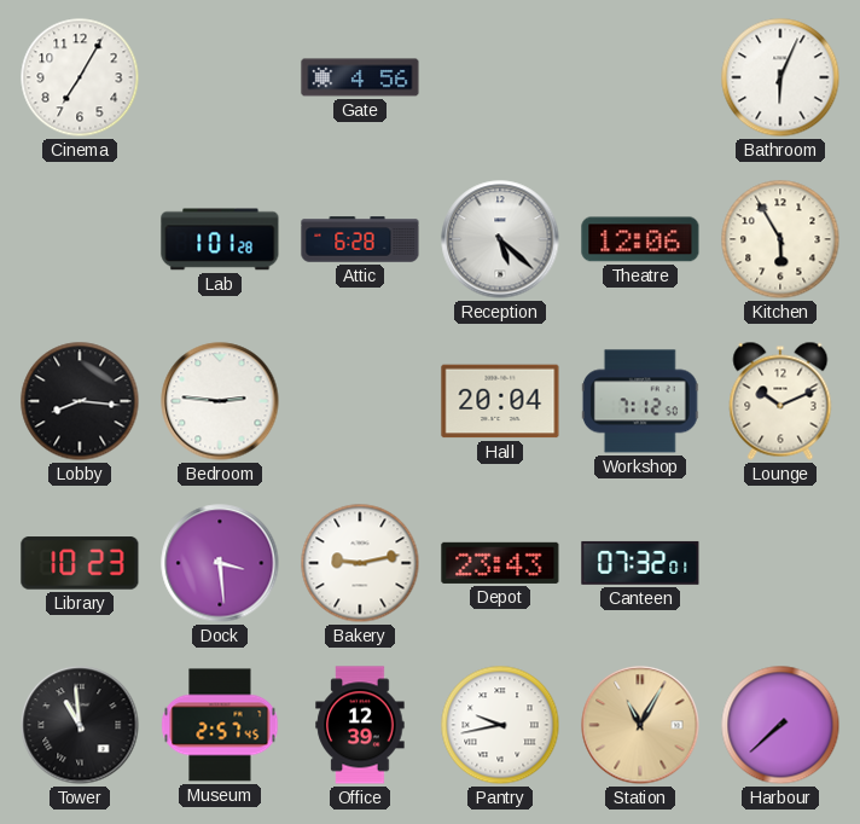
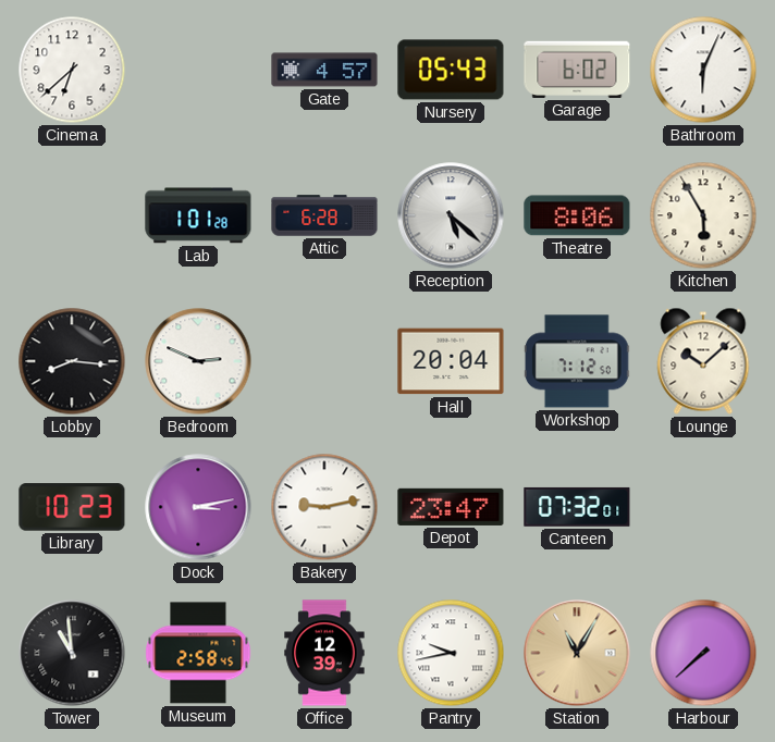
Cinema: 7:05 -> 6:38
Gate: 4:56 -> 4:57
Nursery: none -> 05:43
Garage: none -> 6:02
Theatre: 12:06 -> 8:06
Bedroom: 2:46 -> 2:49
Lounge: 10:11 -> 10:08
Dock: 3:29 -> 3:13
Depot: 23:43 -> 23:47
Museum: 2:57 -> 2:58
